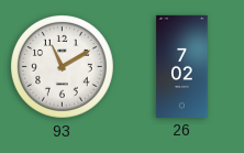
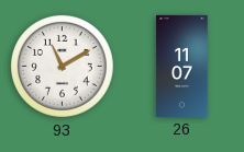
26: 7:02 -> 11:07
